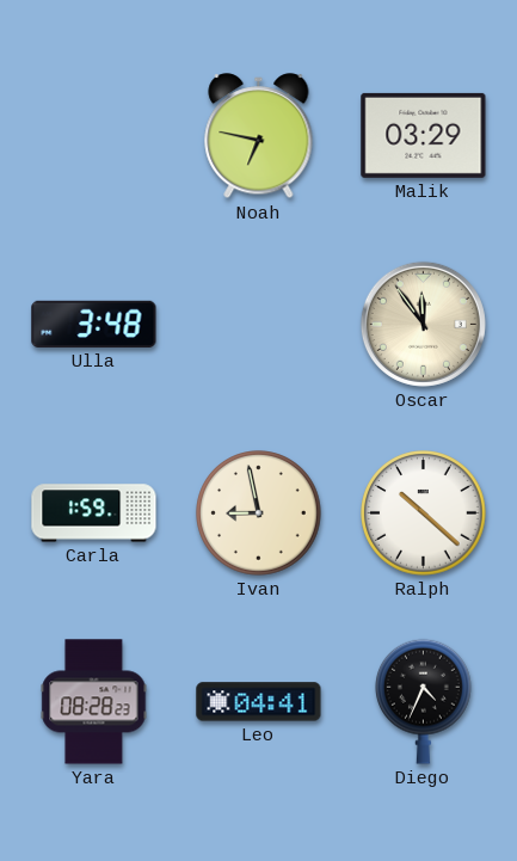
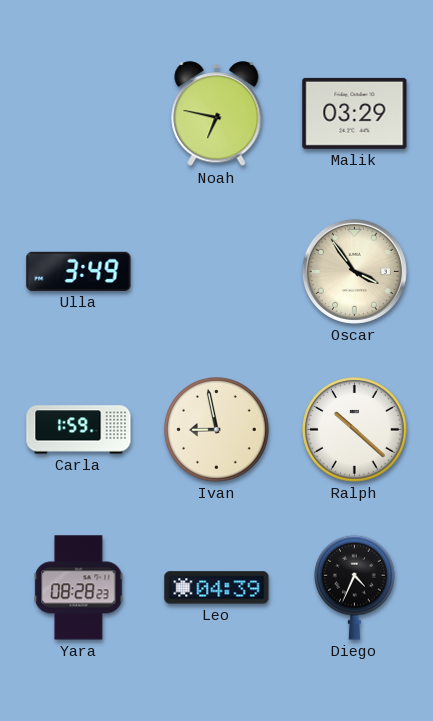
Ulla: 3:48 -> 3:49
Oscar: 11:54 -> 3:54
Leo: 04:41 -> 04:39
